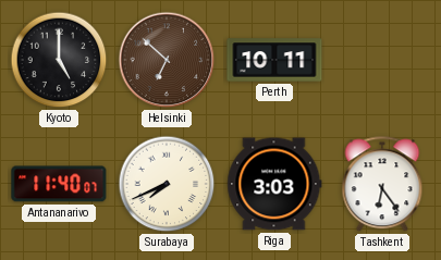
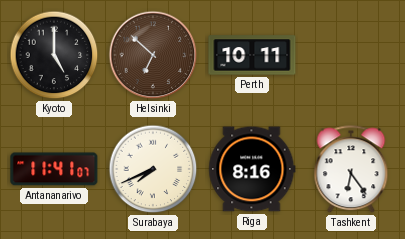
Antananarivo: 11:40 -> 11:41
Riga: 3:03 -> 8:16
